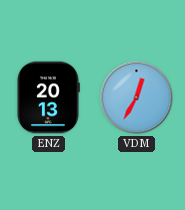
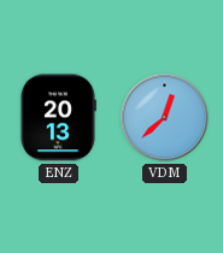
VDM: 12:35 -> 12:38
